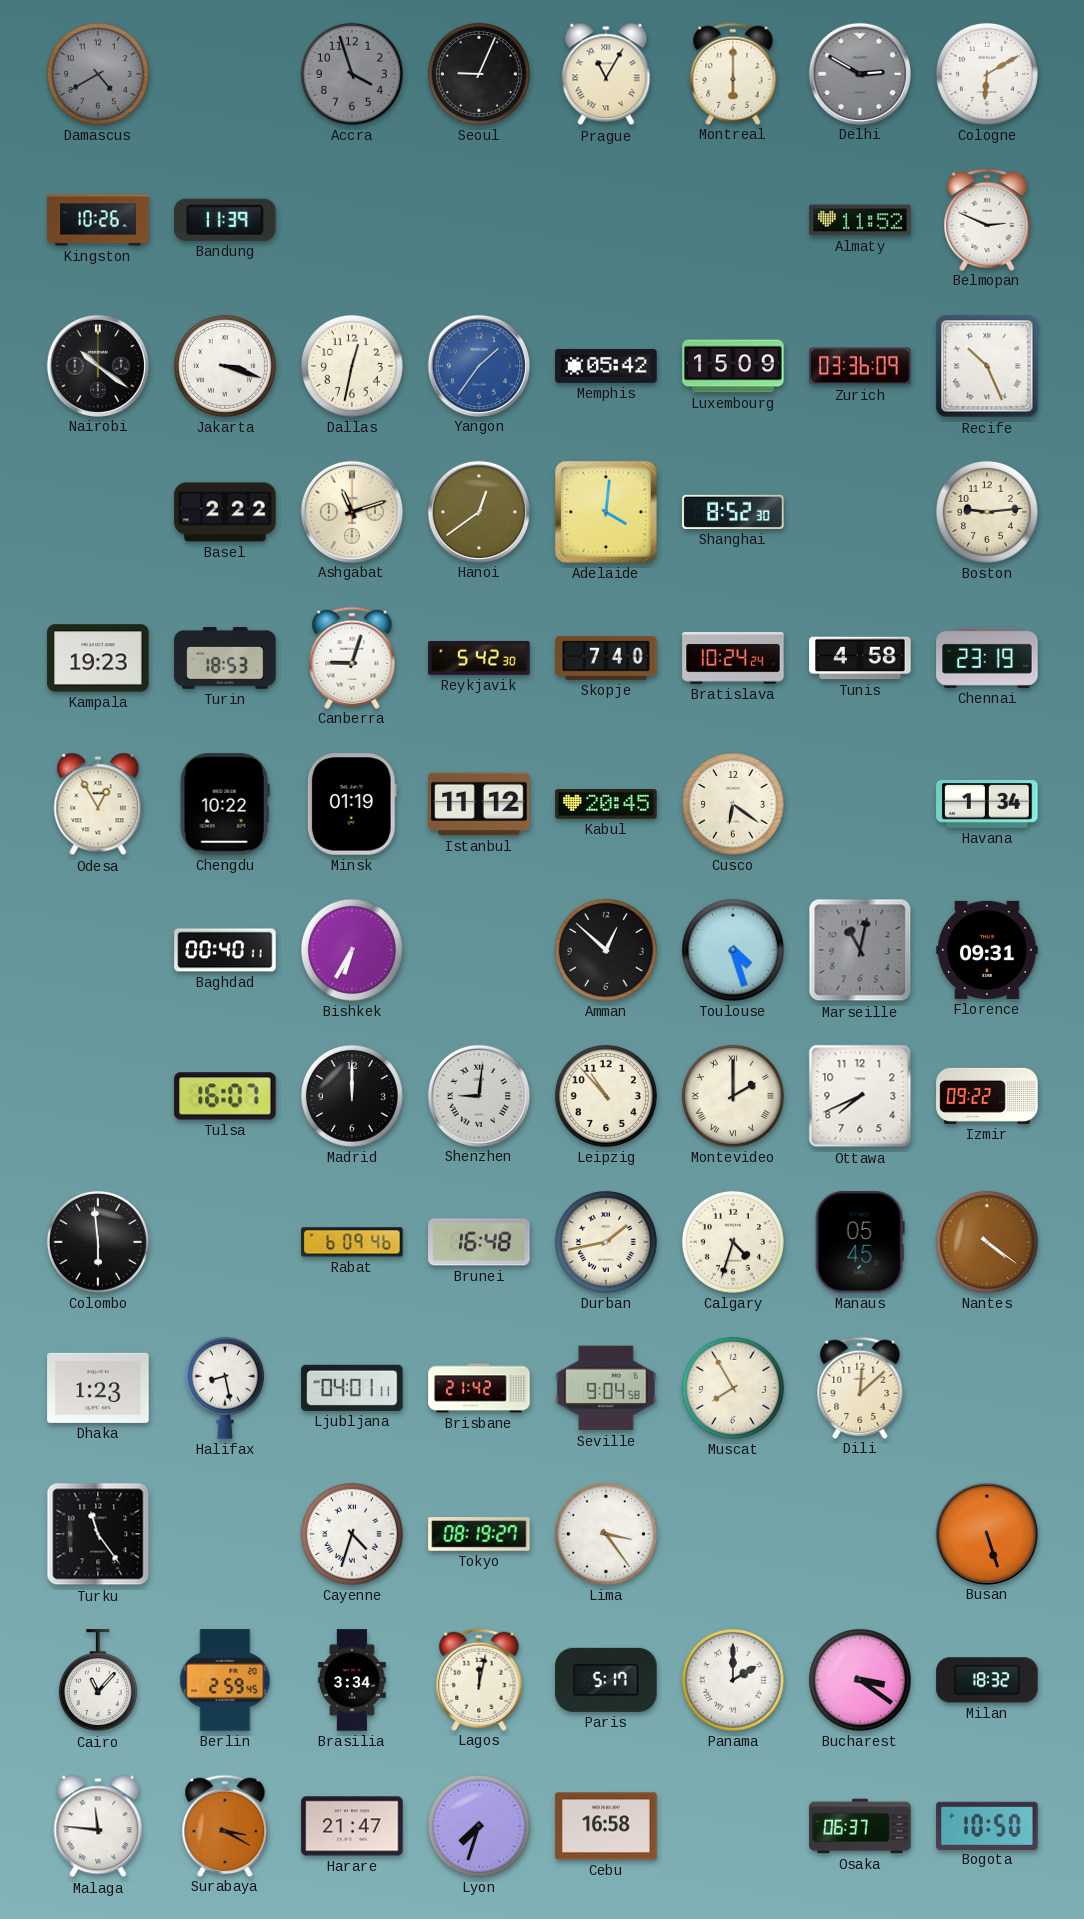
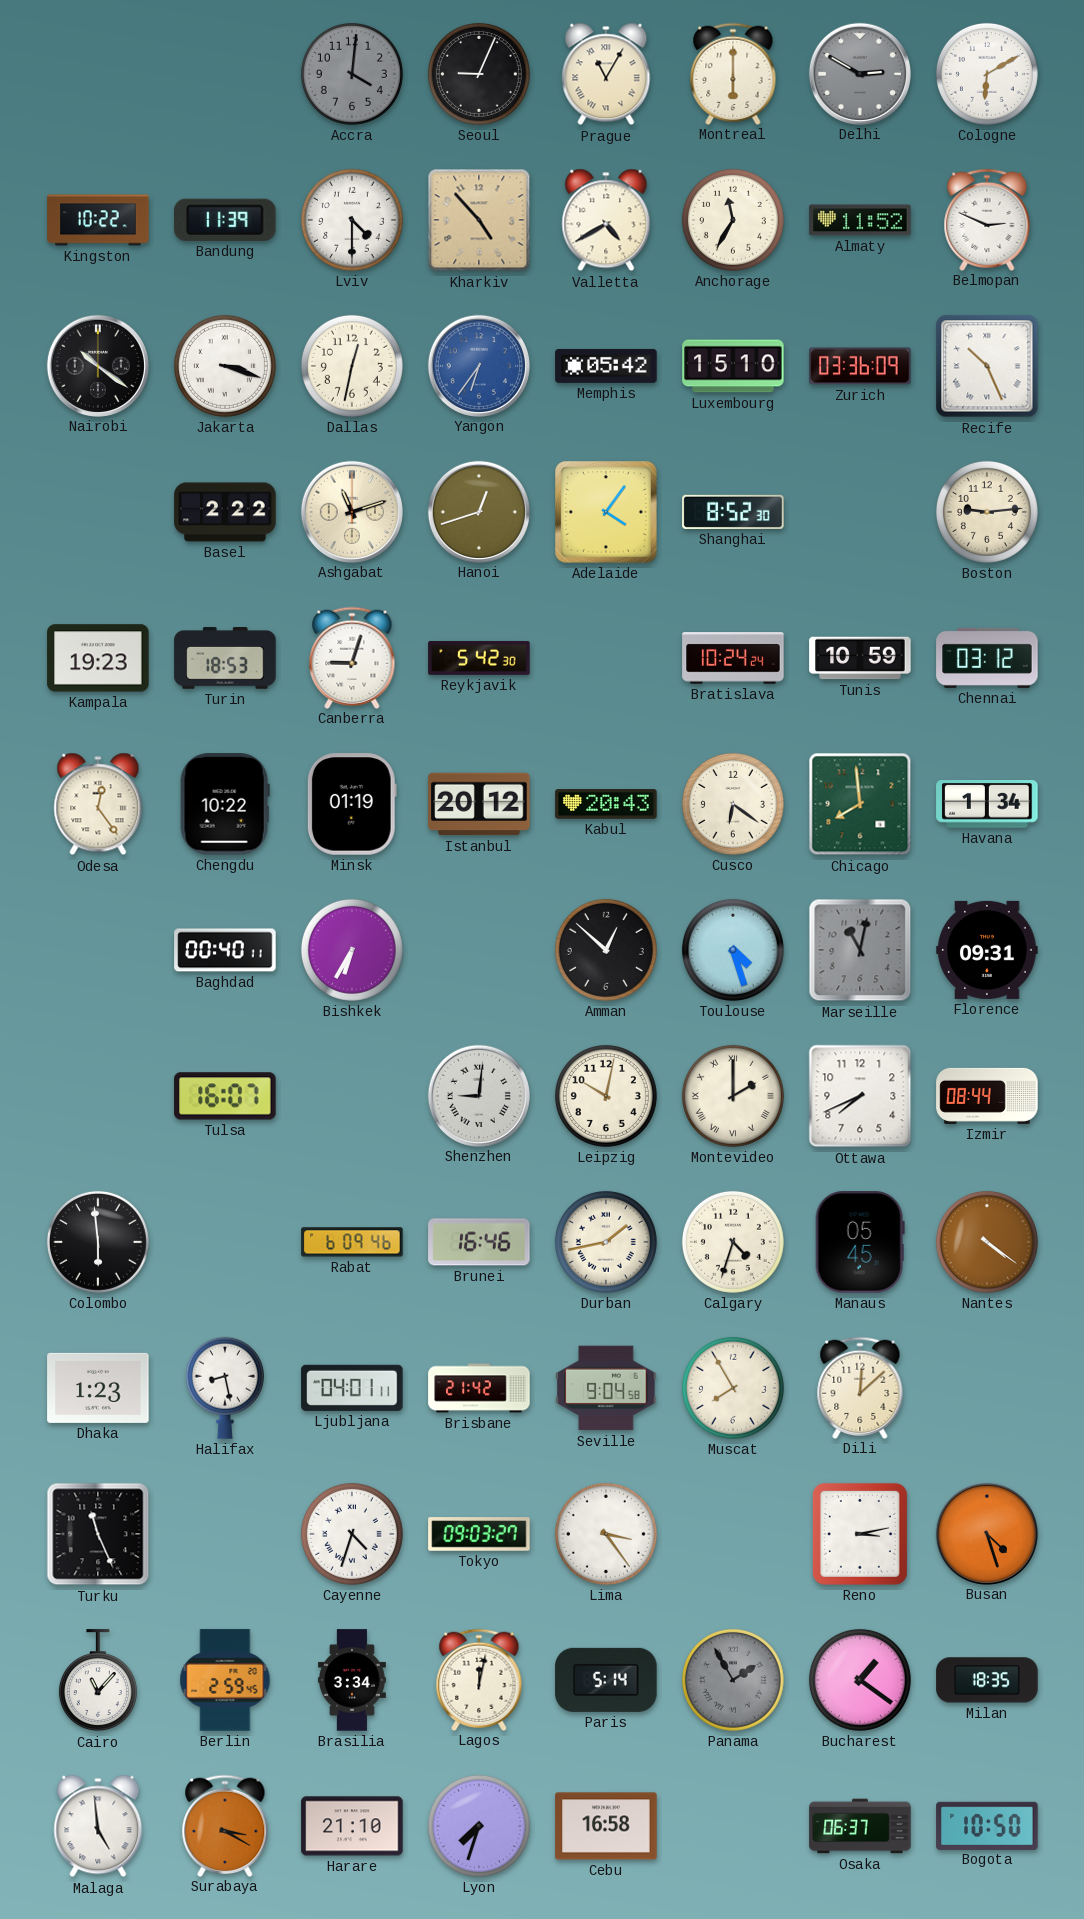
Damascus: 4:40 -> none
Accra: 3:57 -> 4:01
Kingston: 10:26 -> 10:22
Lviv: none -> 4:30
Kharkiv: none -> 4:53
Valletta: none -> 4:40
Anchorage: none -> 11:35
Yangon: 1:36 -> 6:36
Luxembourg: 15:09 -> 15:10
Hanoi: 12:39 -> 12:42
Adelaide: 4:01 -> 4:06
Skopje: 7:40 -> none
Tunis: 4:58 -> 10:59
Chennai: 23:19 -> 03:12
Odesa: 12:55 -> 12:24
Istanbul: 11:12 -> 20:12
Kabul: 20:45 -> 20:43
Chicago: none -> 7:59
Madrid: 12:00 -> none
Leipzig: 10:53 -> 10:02
Izmir: 09:22 -> 08:44
Brunei: 16:48 -> 16:46
Turku: 11:24 -> 11:26
Tokyo: 08:19 -> 09:03
Reno: none -> 3:13
Busan: 5:27 -> 4:27
Paris: 5:17 -> 5:14
Panama: 2:00 -> 1:55
Panama dial: white -> grey
Bucharest: 3:21 -> 1:21
Milan: 18:32 -> 18:35
Malaga: 11:46 -> 4:59
Harare: 21:47 -> 21:10
